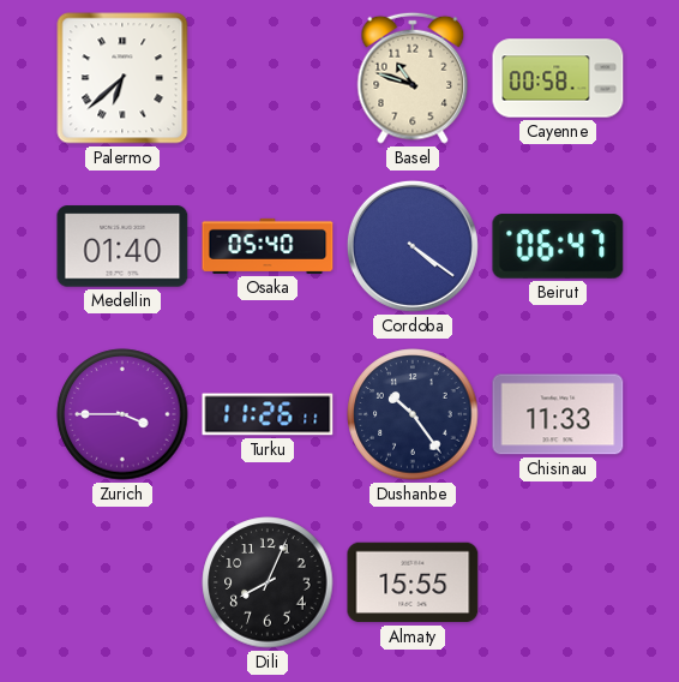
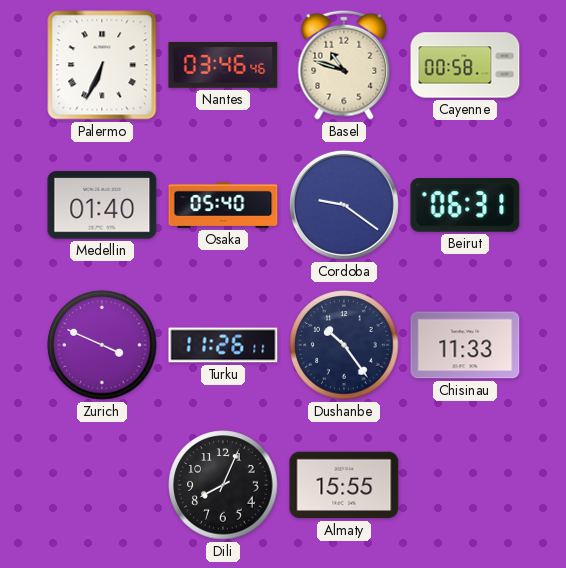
Palermo: 6:38 -> 6:34
Nantes: none -> 03:46
Cordoba: 4:21 -> 9:21
Beirut: 06:47 -> 06:31
Zurich: 3:45 -> 3:49
